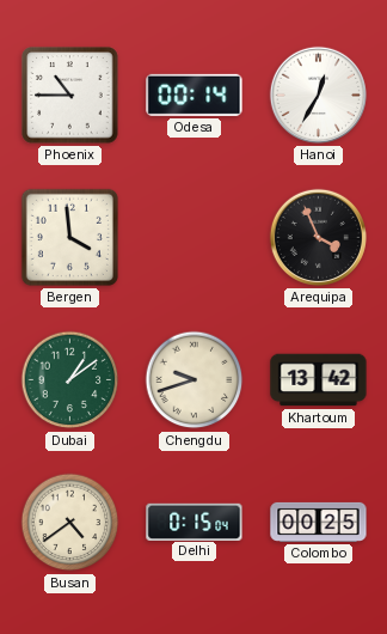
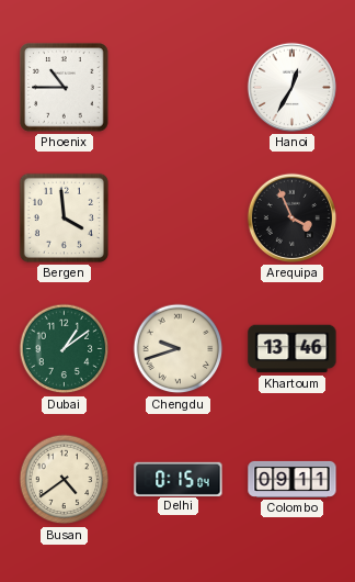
Odesa: 00:14 -> none
Khartoum: 13:42 -> 13:46
Colombo: 00:25 -> 09:11
